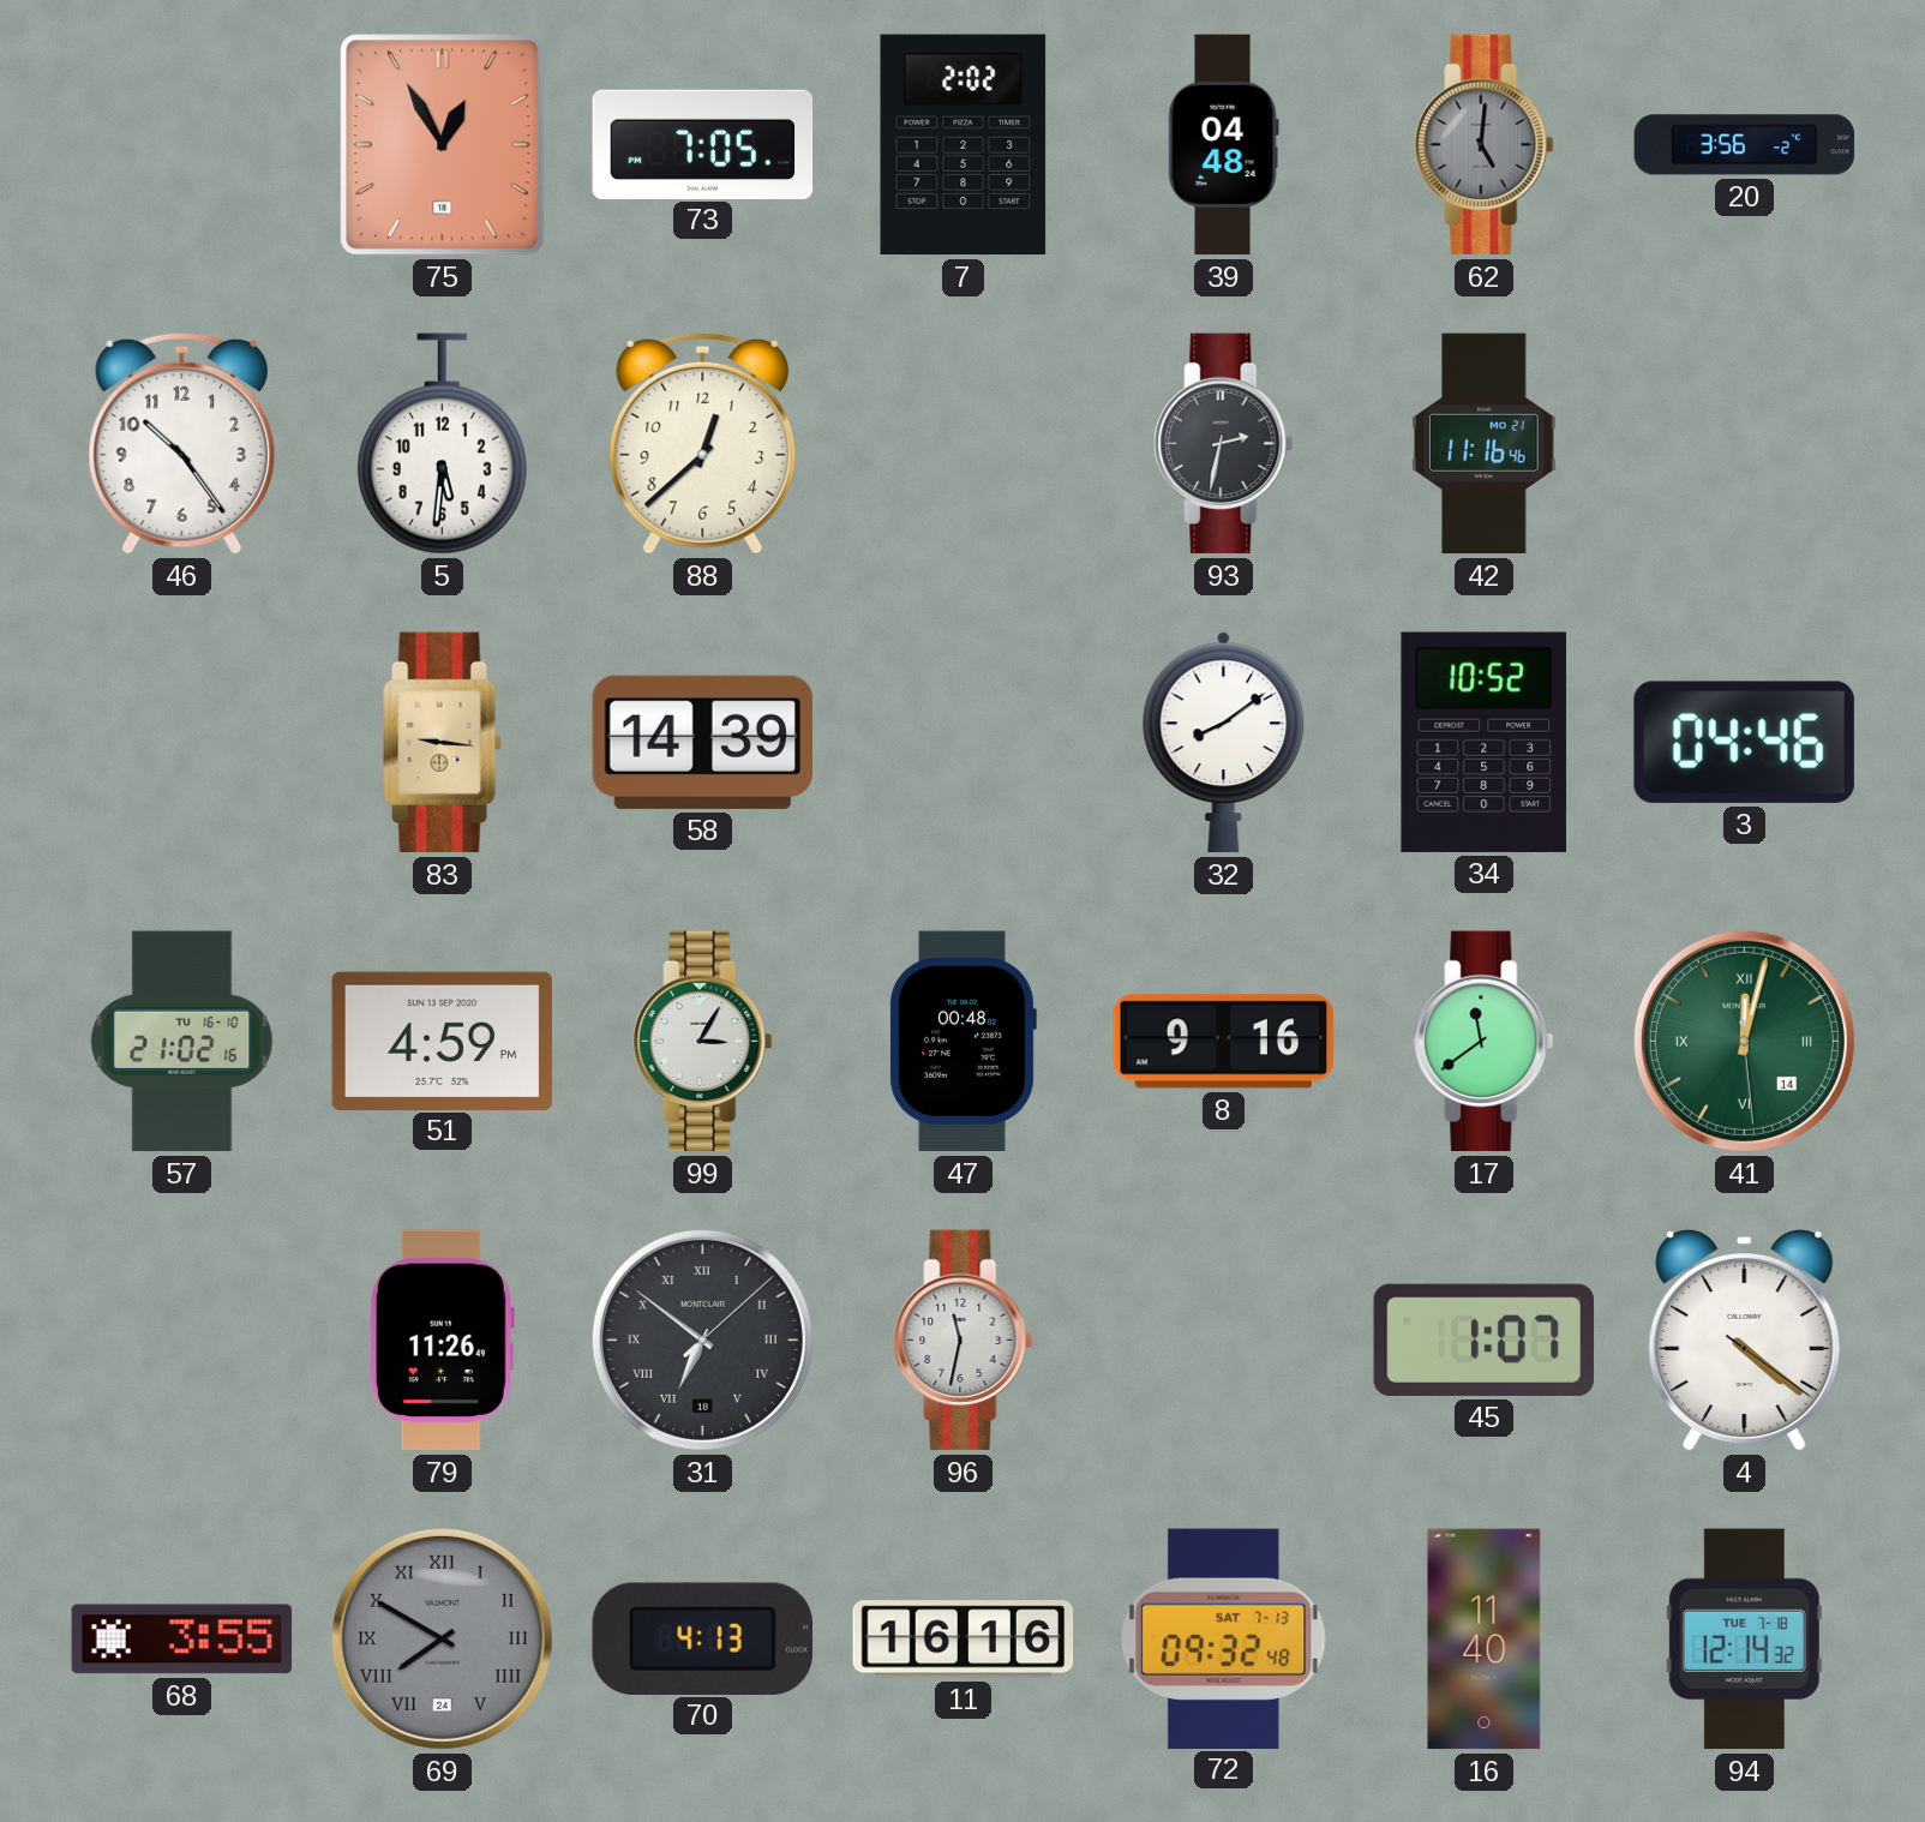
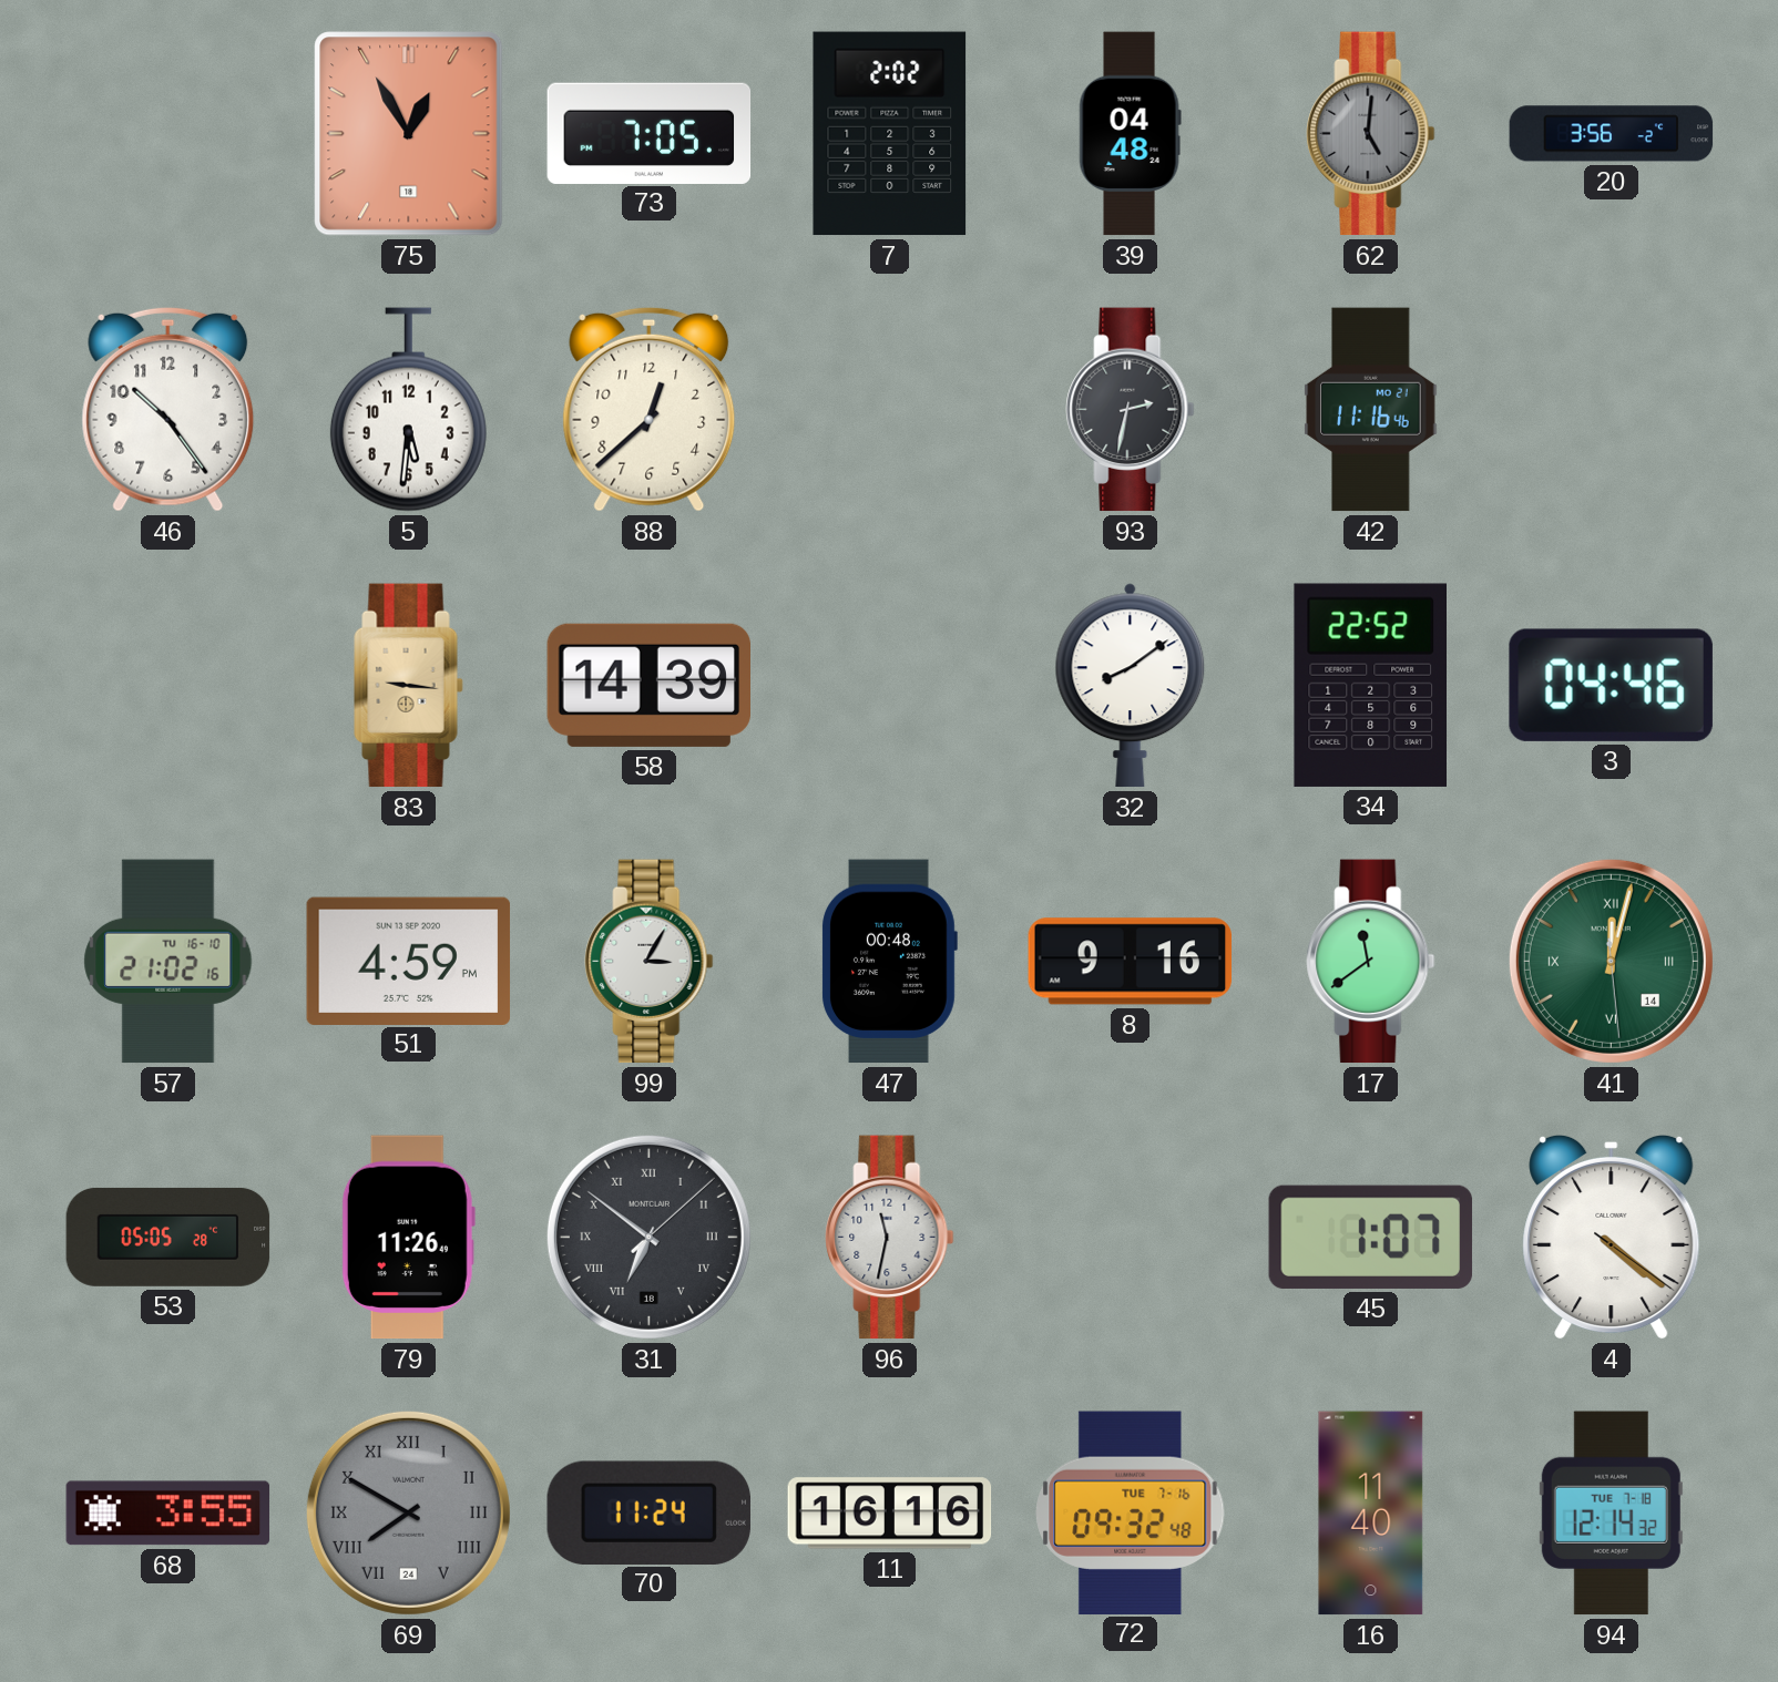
34: 10:52 -> 22:52
53: none -> 05:05
70: 4:13 -> 11:24
72 date: SAT 7-13 -> TUE 7-16
